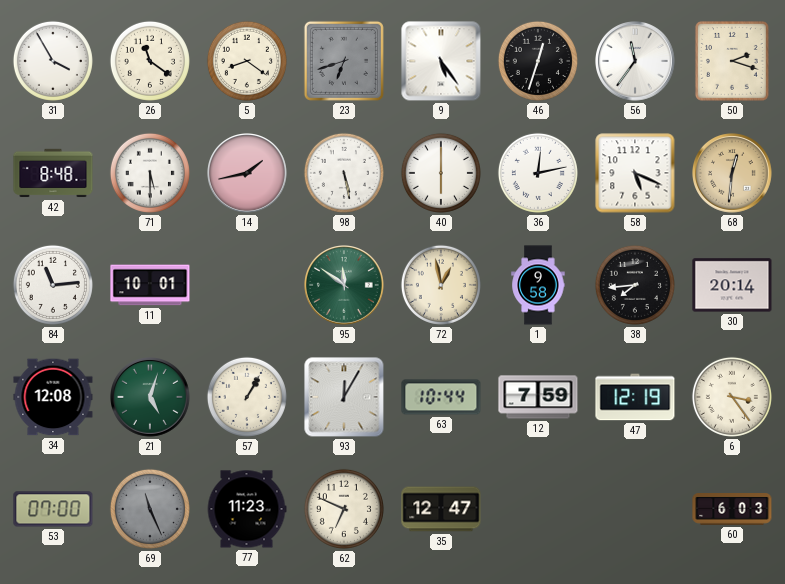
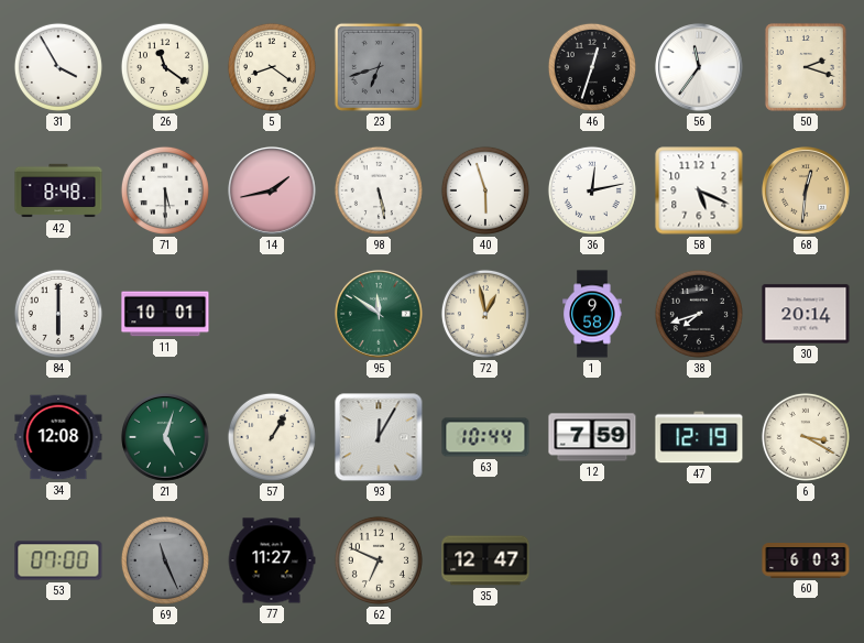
9: 5:24 -> none
40: 6:00 -> 5:57
84: 11:14 -> 6:00
38: 7:44 -> 7:42
6: 3:24 -> 3:20
77: 11:23 -> 11:27
